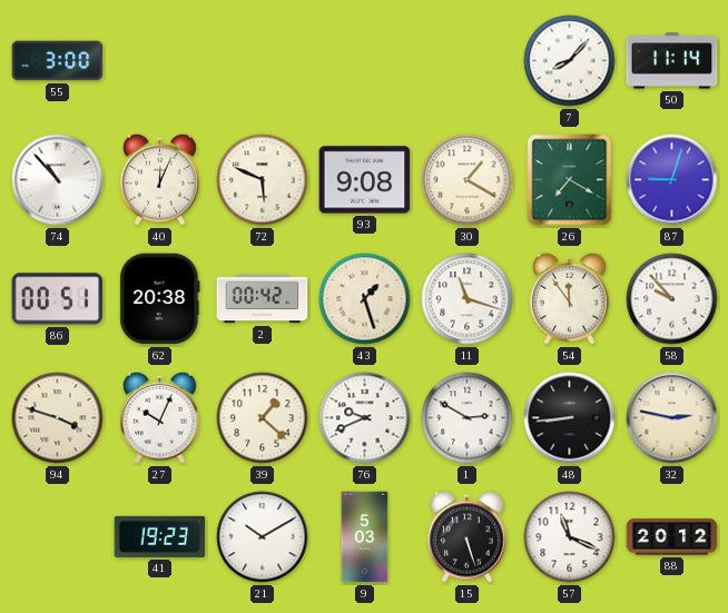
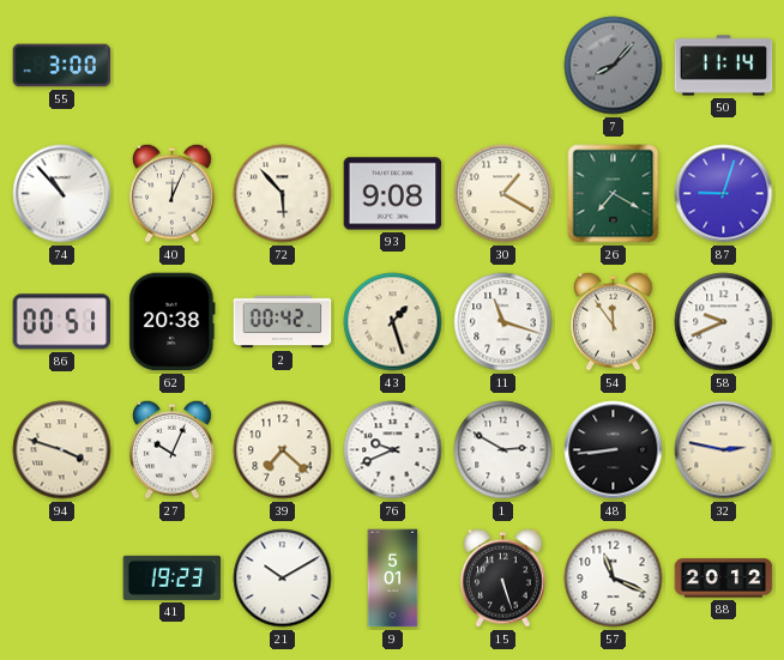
7 dial: white -> grey
72: 5:49 -> 5:53
58: 9:53 -> 9:41
39: 1:22 -> 7:22
9: 5:03 -> 5:01
